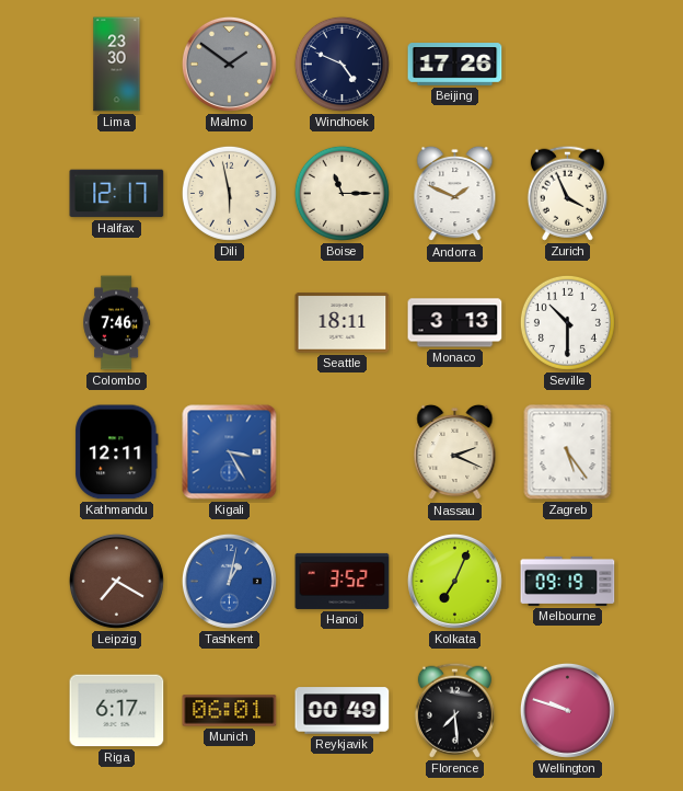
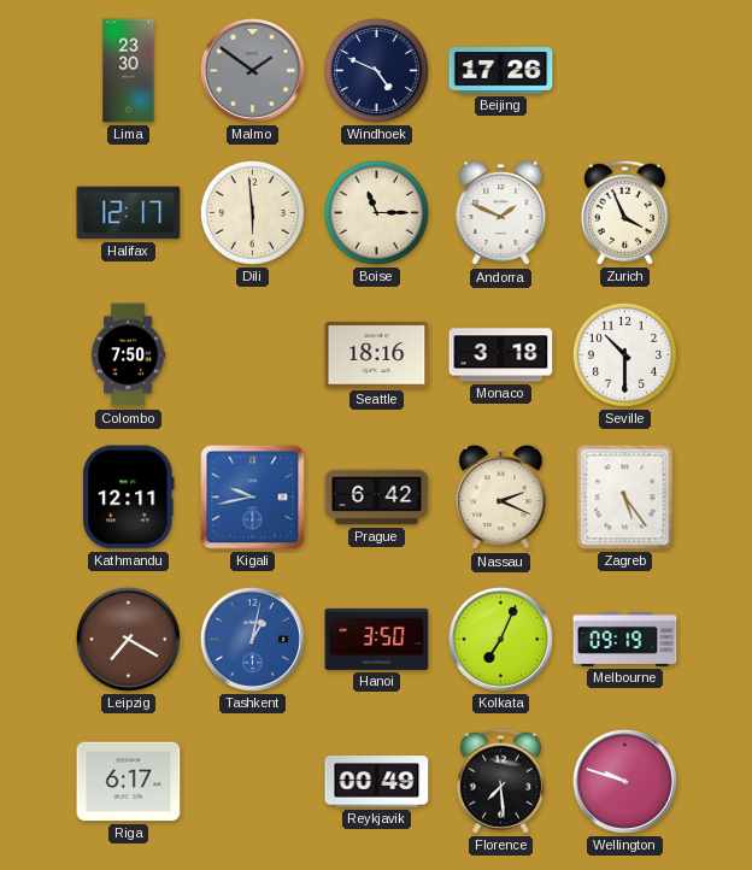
Dili: 5:58 -> 5:59
Colombo: 7:46 -> 7:50
Seattle: 18:11 -> 18:16
Monaco: 3:13 -> 3:18
Kigali: 3:25 -> 9:43
Prague: none -> 6:42
Hanoi: 3:52 -> 3:50
Munich: 06:01 -> none
